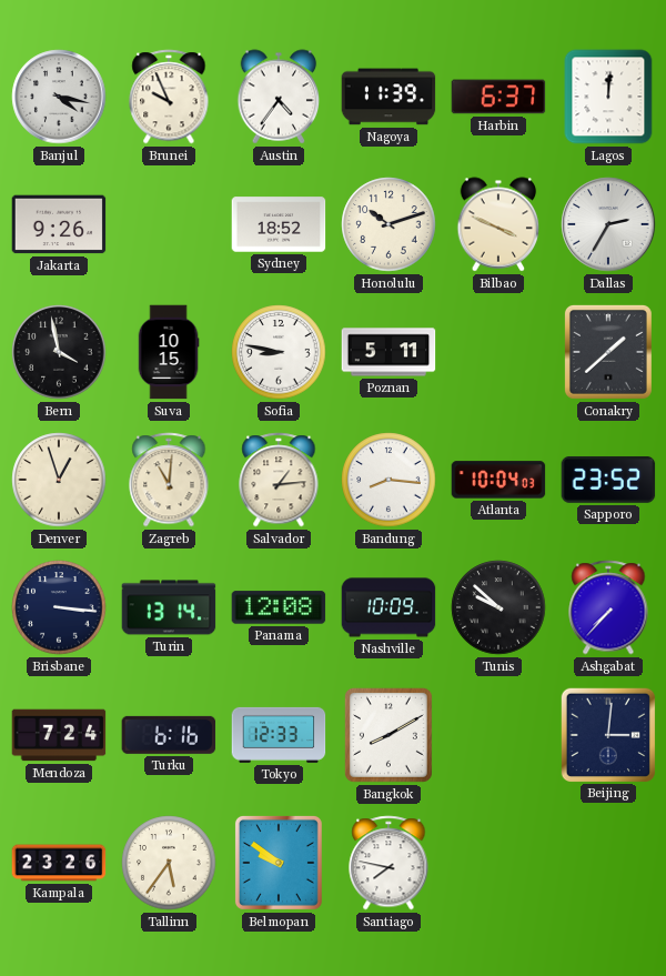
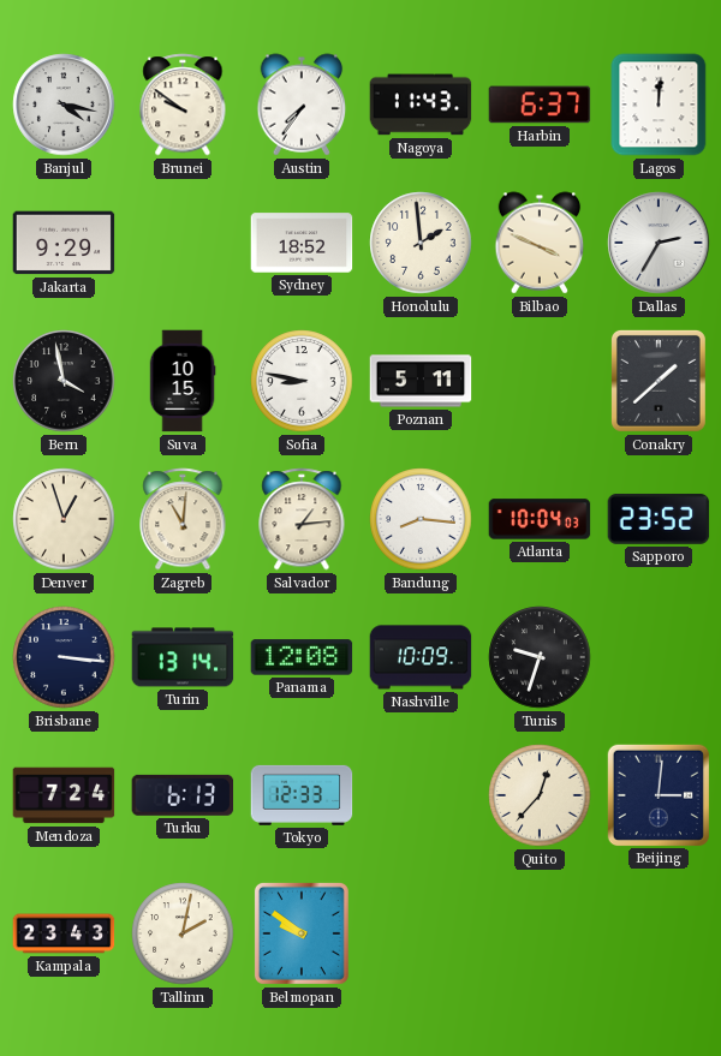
Brunei: 9:56 -> 9:51
Austin: 4:36 -> 7:36
Nagoya: 11:39 -> 11:43
Jakarta: 9:26 -> 9:29
Honolulu: 10:12 -> 1:59
Tunis: 9:52 -> 9:33
Ashgabat: 7:37 -> none
Turku: 6:16 -> 6:13
Bangkok: 8:10 -> none
Quito: none -> 12:37
Kampala: 23:26 -> 23:43
Tallinn: 5:36 -> 2:02
Santiago: 7:47 -> none
